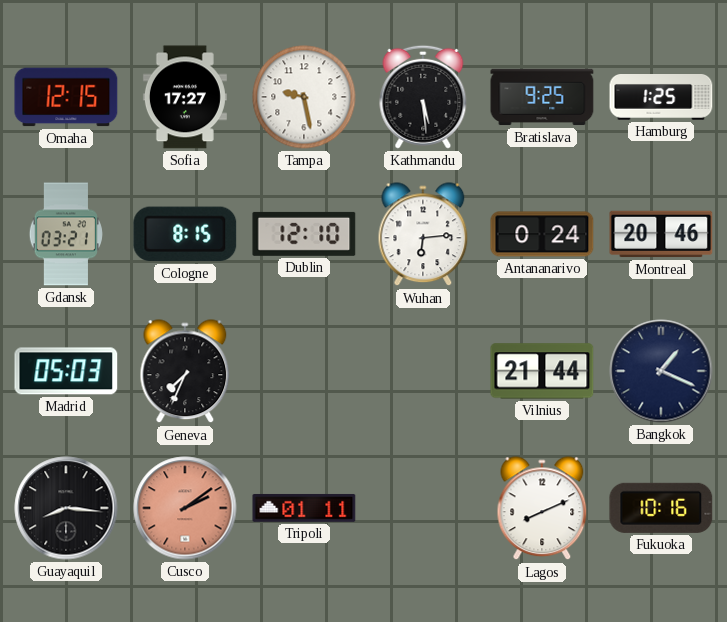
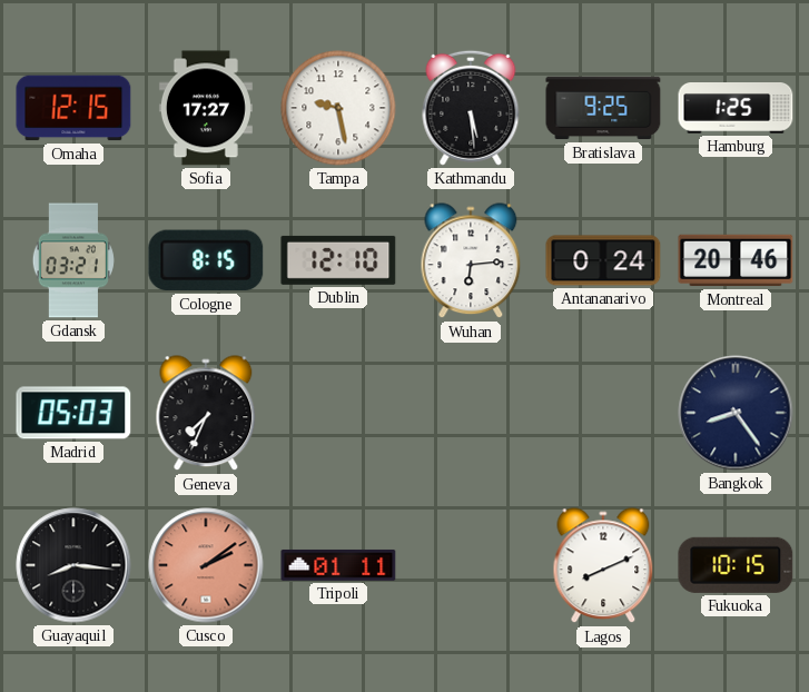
Vilnius: 21:44 -> none
Bangkok: 1:19 -> 8:24
Fukuoka: 10:16 -> 10:15
